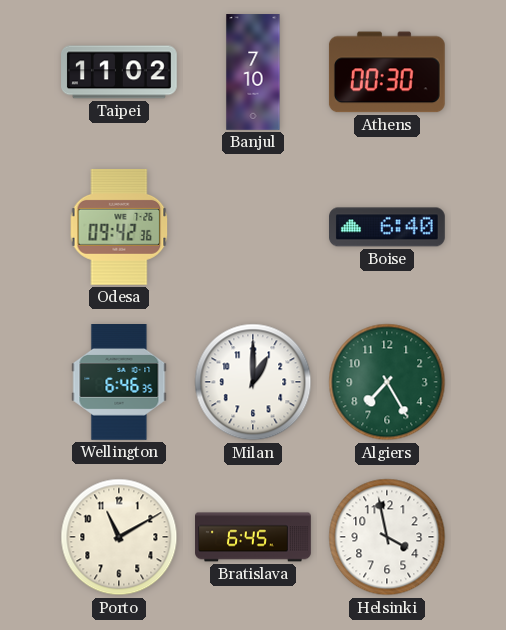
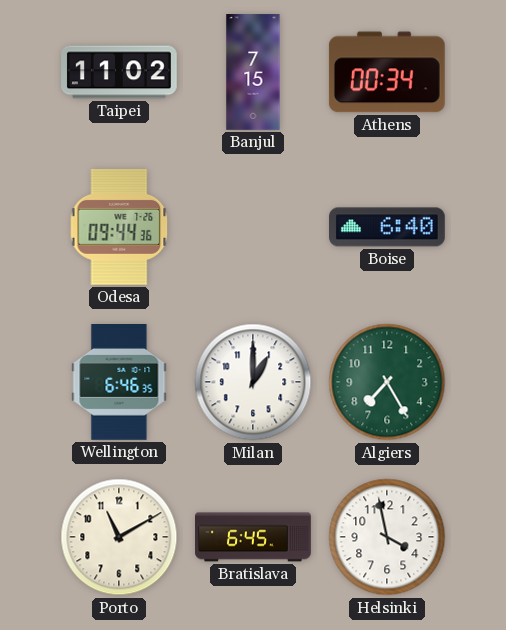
Banjul: 7:10 -> 7:15
Athens: 00:30 -> 00:34
Odesa: 09:42 -> 09:44
